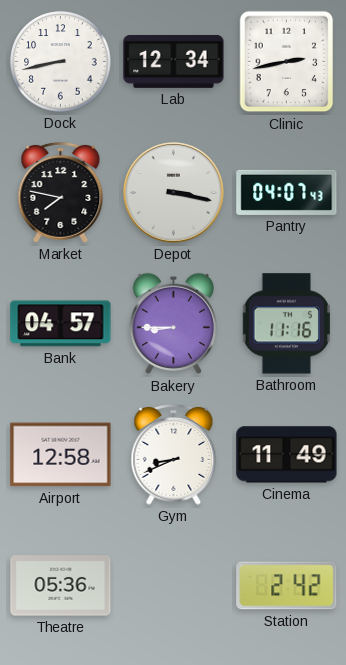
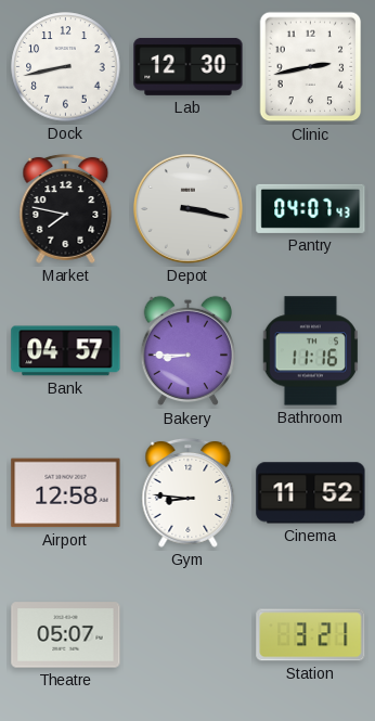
Lab: 12:34 -> 12:30
Gym: 8:41 -> 8:46
Cinema: 11:49 -> 11:52
Theatre: 05:36 -> 05:07
Station: 2:42 -> 3:21
